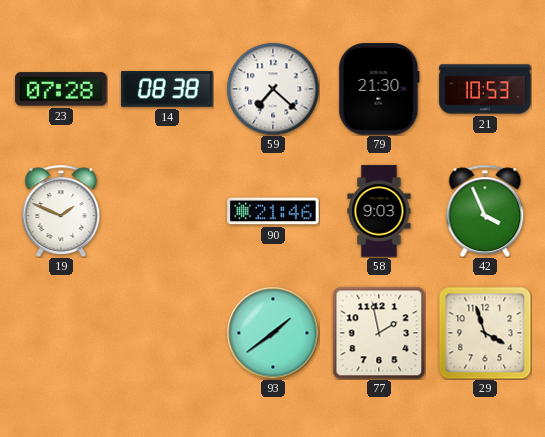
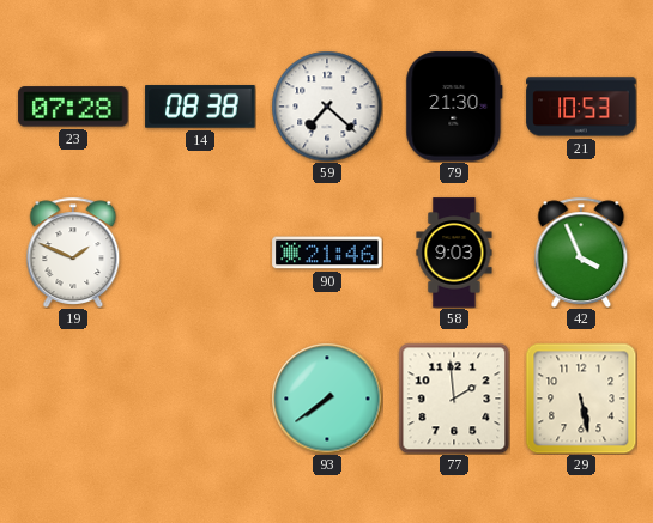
93: 1:39 -> 7:39
77: 1:58 -> 1:59
29: 3:57 -> 5:28
